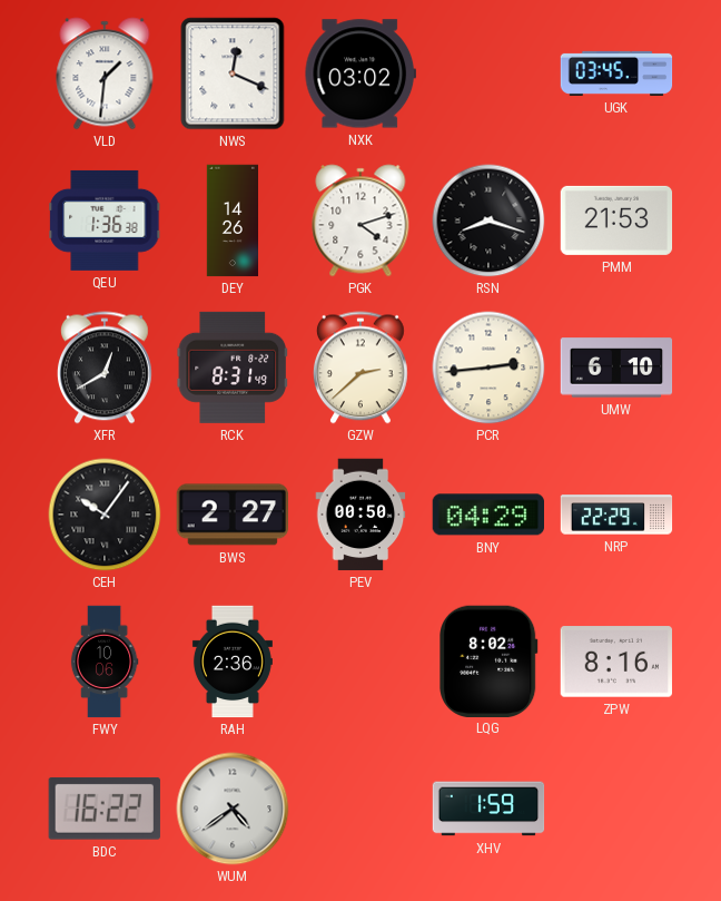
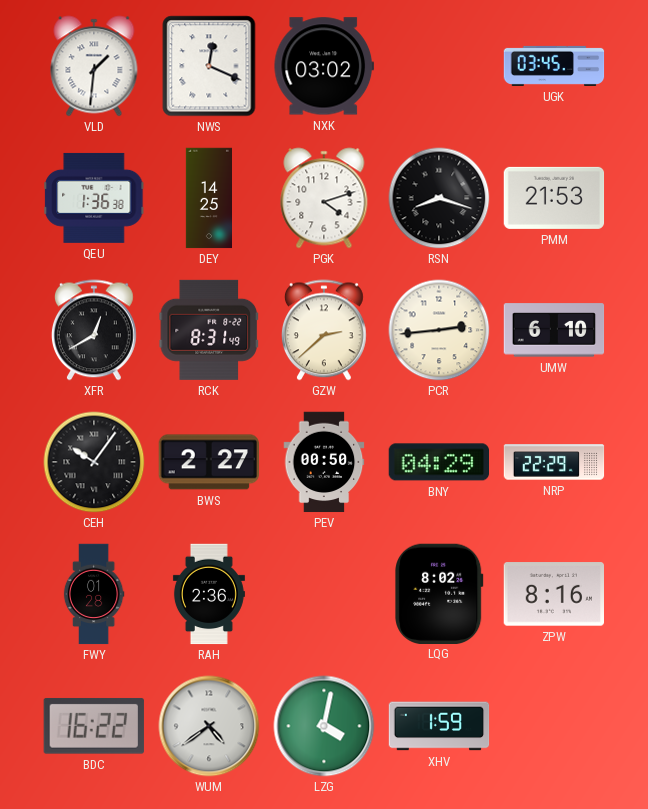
DEY: 14:26 -> 14:25
FWY: 10:06 -> 01:28
LZG: none -> 4:02
